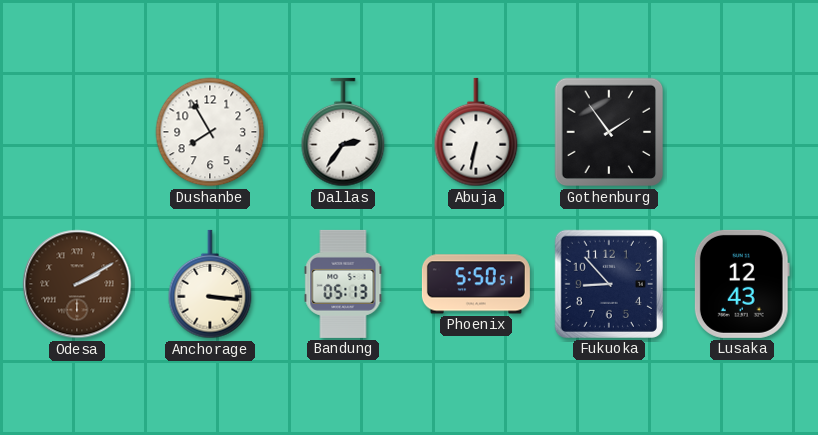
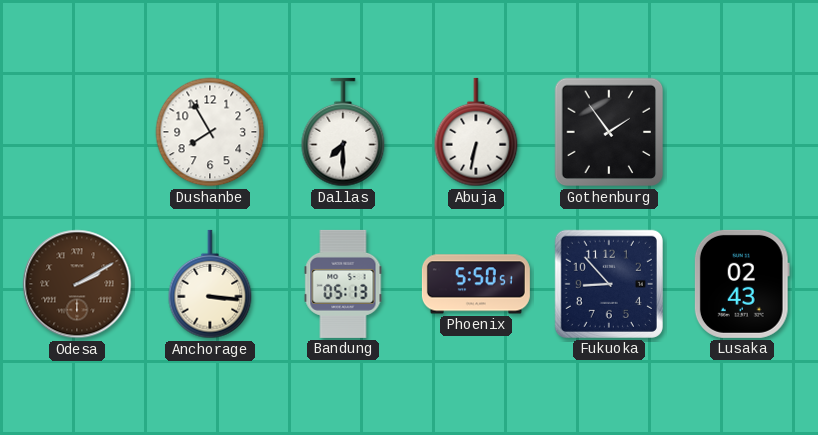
Dallas: 2:36 -> 7:30
Lusaka: 12:43 -> 02:43
